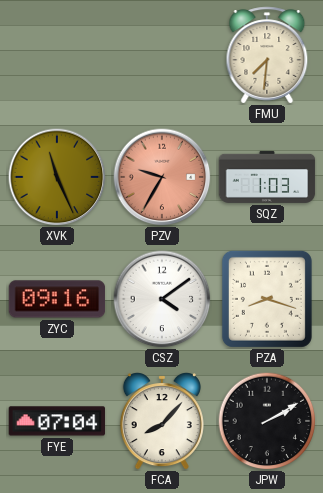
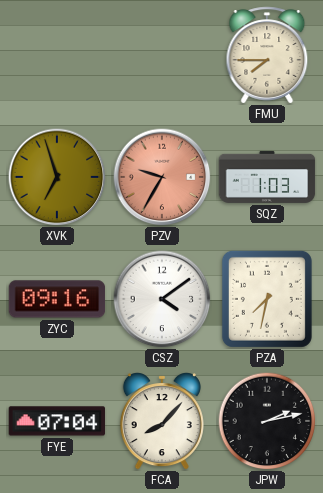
FMU: 7:31 -> 7:45
XVK: 11:26 -> 6:57
PZA: 8:18 -> 7:32
JPW: 2:10 -> 2:13
